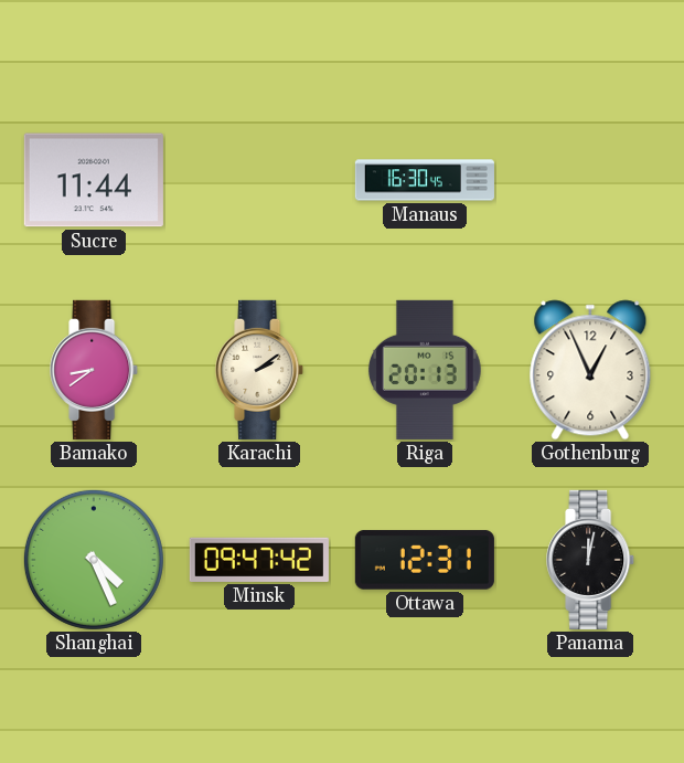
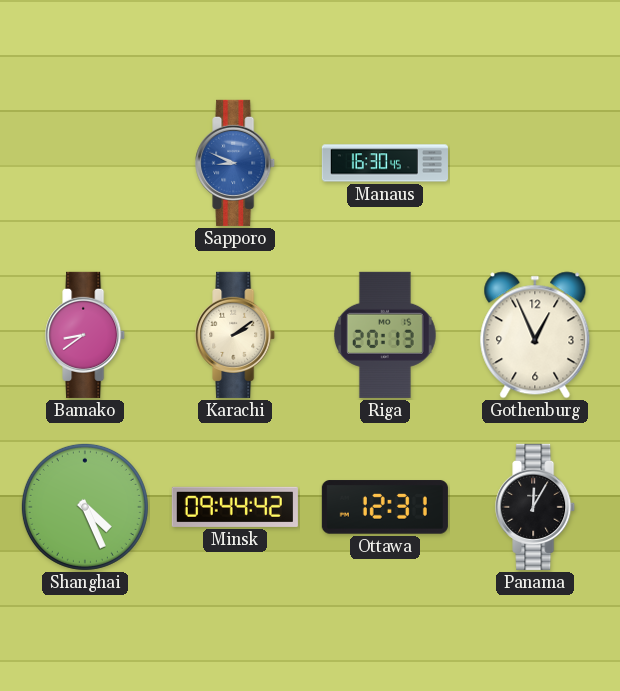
Sucre: 11:44 -> none
Sapporo: none -> 8:49
Minsk: 09:47 -> 09:44
Panama: 12:02 -> 12:05
